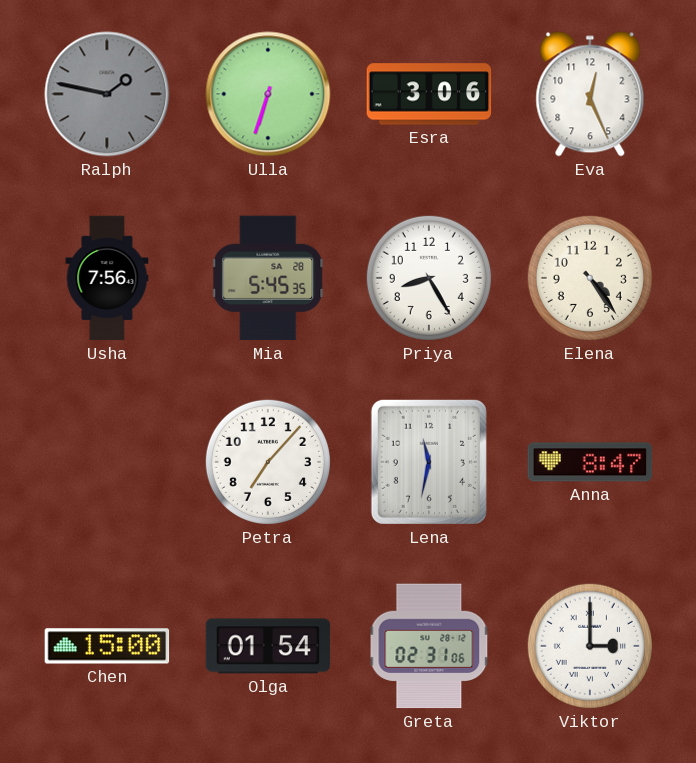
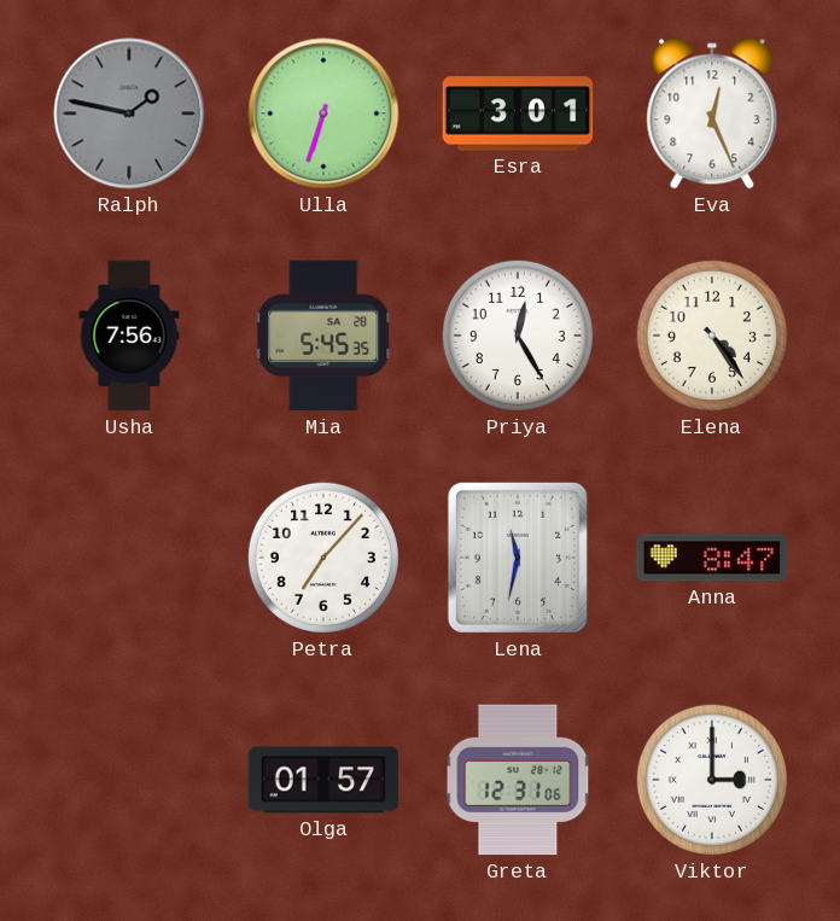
Esra: 3:06 -> 3:01
Priya: 8:25 -> 12:25
Chen: 15:00 -> none
Olga: 01:54 -> 01:57
Greta: 02:31 -> 12:31
